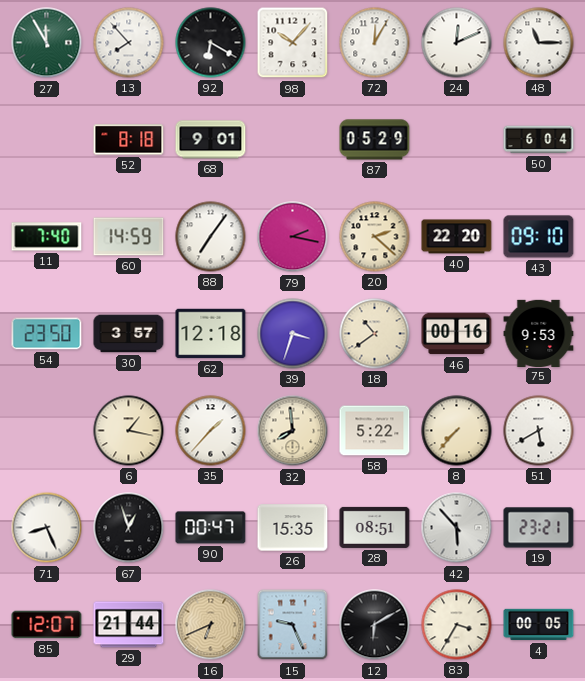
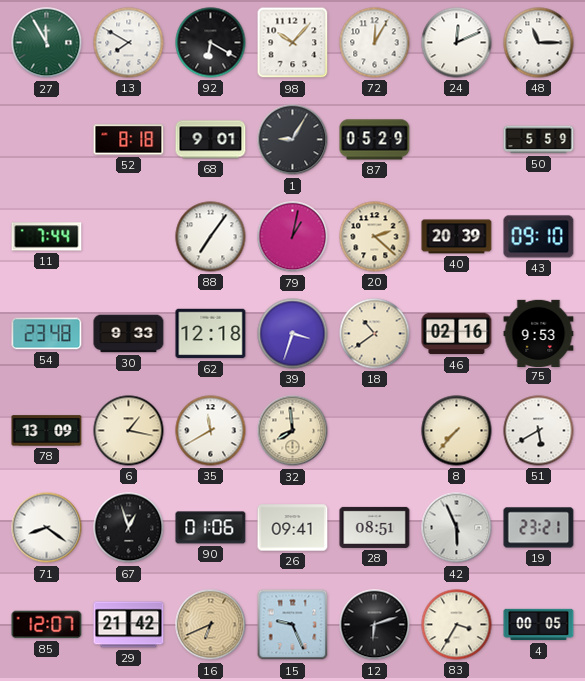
13: 7:53 -> 7:50
1: none -> 9:05
50: 6:04 -> 5:59
11: 7:40 -> 7:44
60: 14:59 -> none
79: 2:17 -> 1:02
40: 22:20 -> 20:39
54: 23:50 -> 23:48
30: 3:57 -> 9:33
46: 00:16 -> 02:16
78: none -> 13:09
35: 1:37 -> 11:40
58: 5:22 -> none
71: 8:26 -> 8:21
90: 00:47 -> 01:06
26: 15:35 -> 09:41
42: 5:53 -> 5:56
29: 21:44 -> 21:42
12: 6:10 -> 6:12
